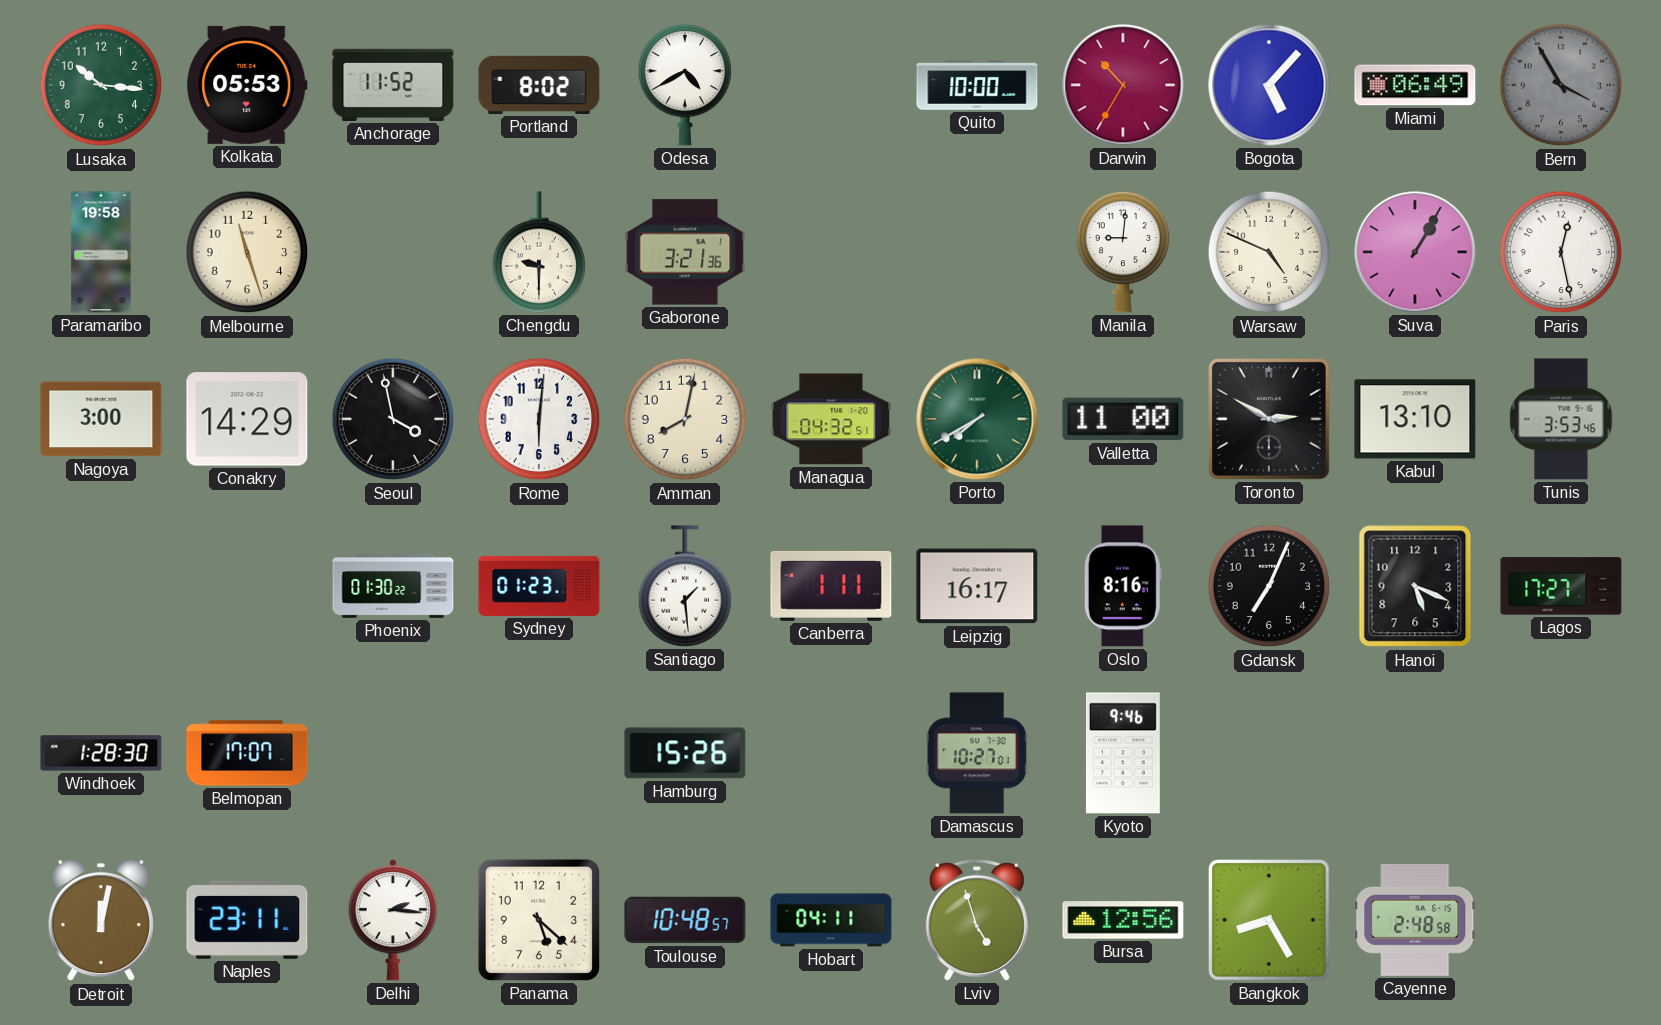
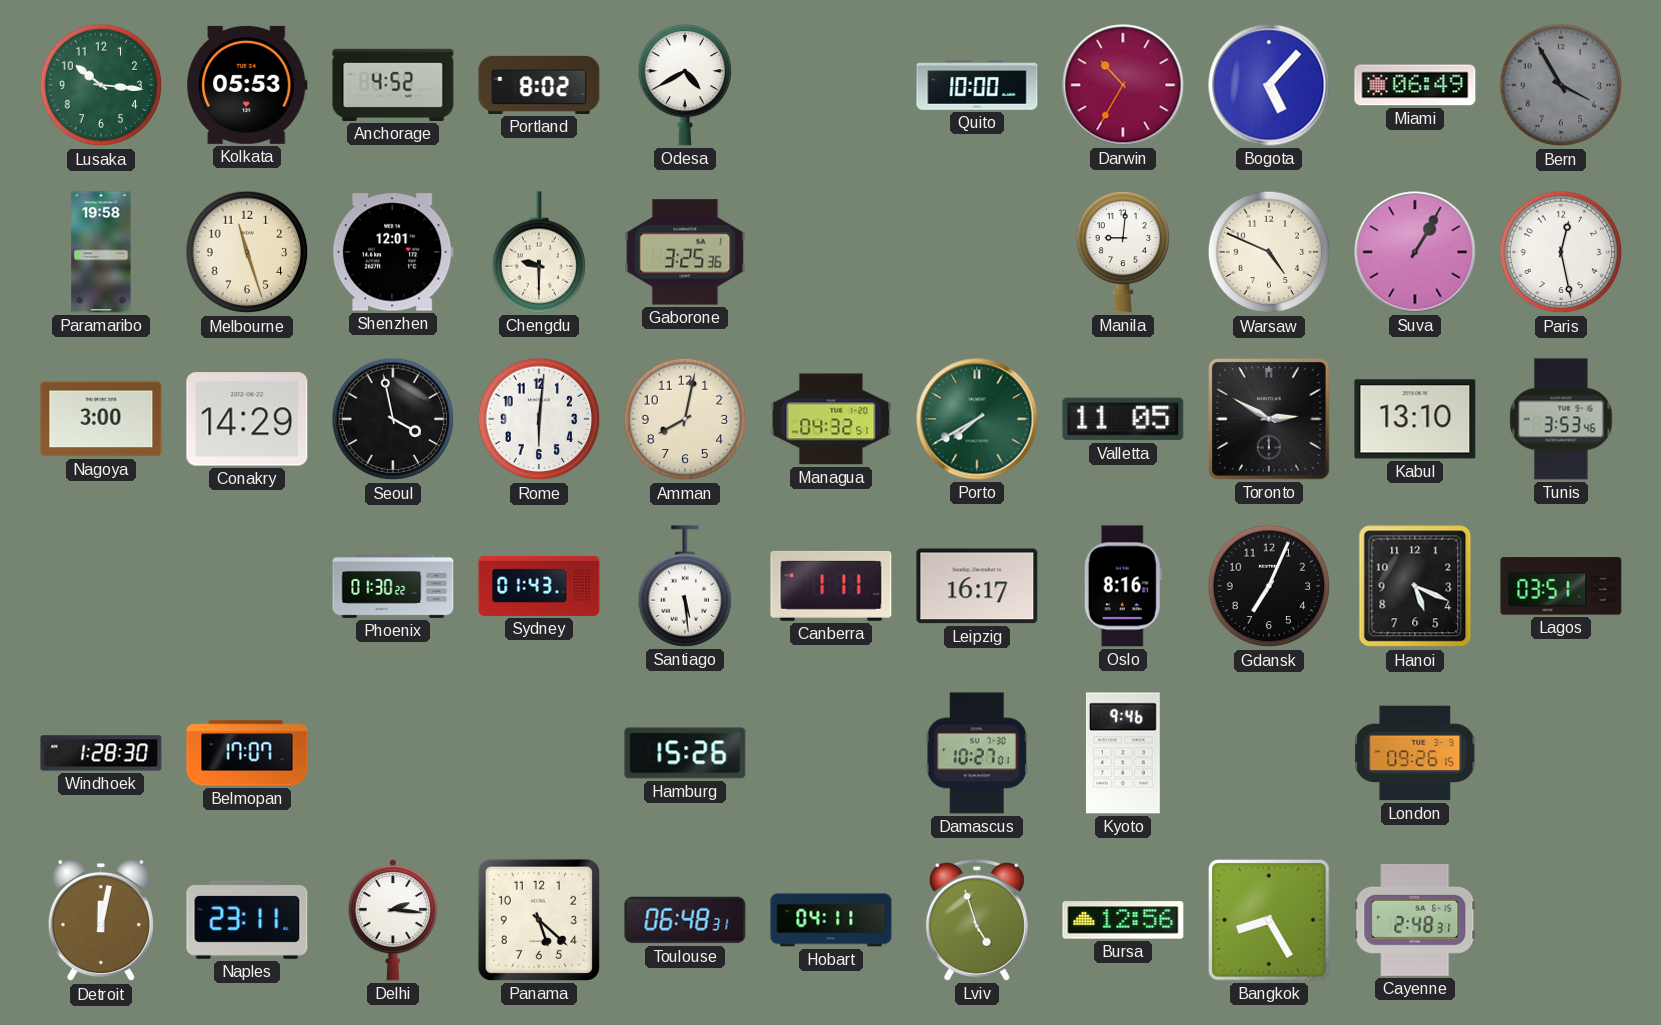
Anchorage: 11:52 -> 4:52
Shenzhen: none -> 12:01
Gaborone: 3:21 -> 3:25
Valletta: 11:00 -> 11:05
Sydney: 01:23 -> 01:43
Santiago: 1:29 -> 5:29
Lagos: 17:27 -> 03:51
London: none -> 09:26
Toulouse: 10:48 -> 06:48
Cayenne: 2:48:58 -> 2:48:31
